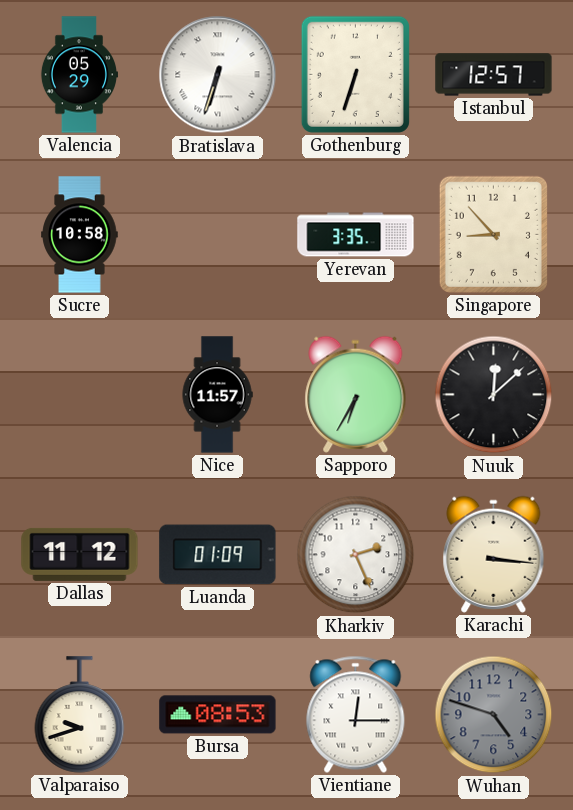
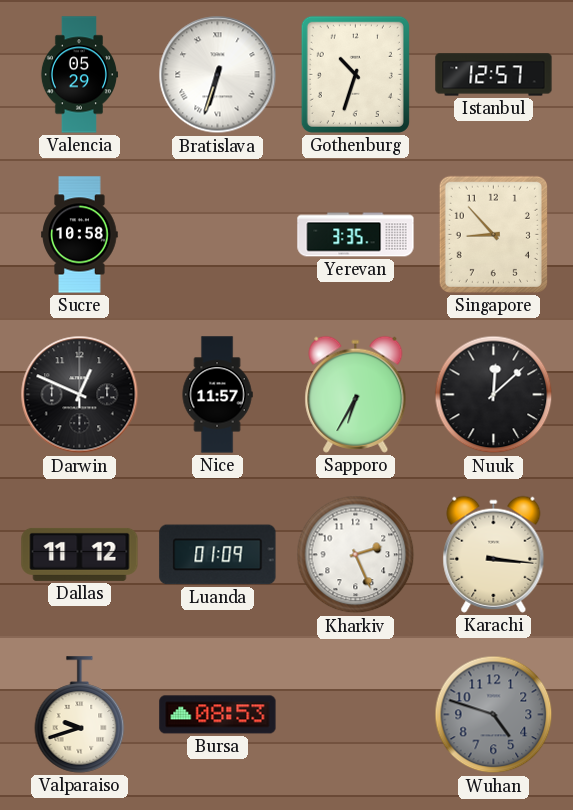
Gothenburg: 6:33 -> 10:33
Darwin: none -> 12:49
Vientiane: 12:15 -> none
